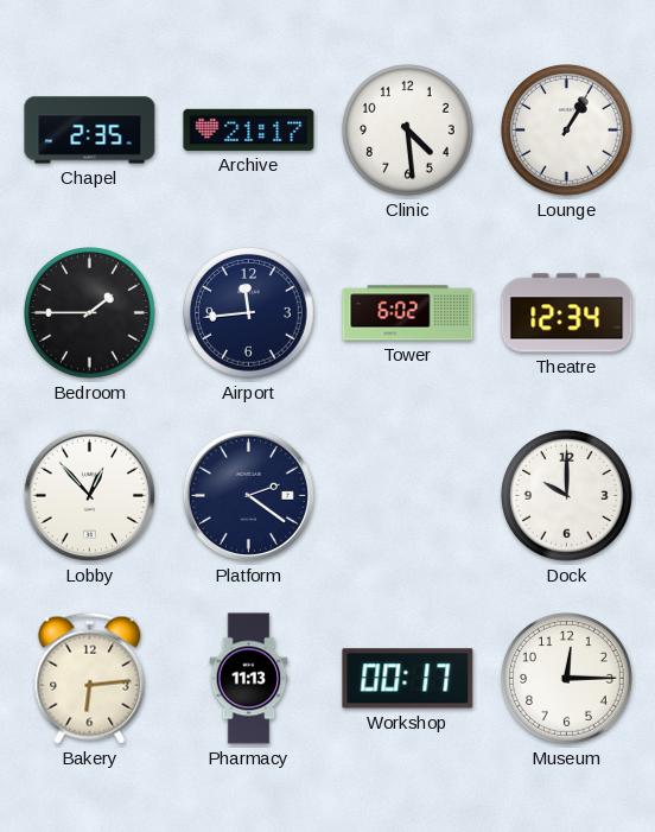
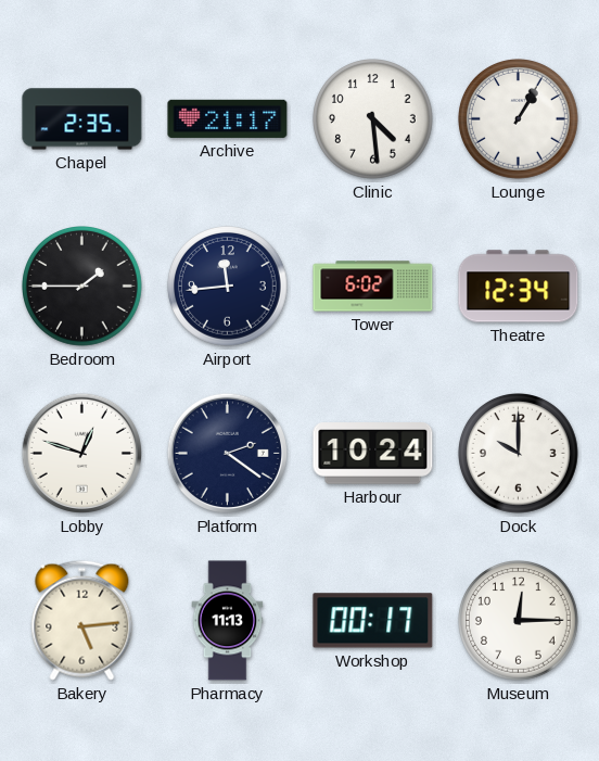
Lobby: 12:53 -> 12:48
Harbour: none -> 10:24
Bakery: 6:14 -> 5:14
